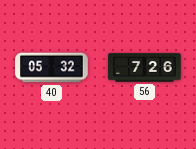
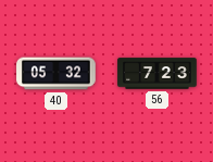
56: 7:26 -> 7:23
